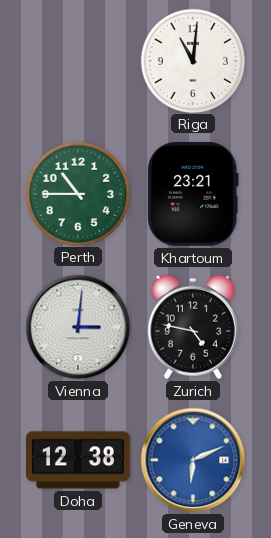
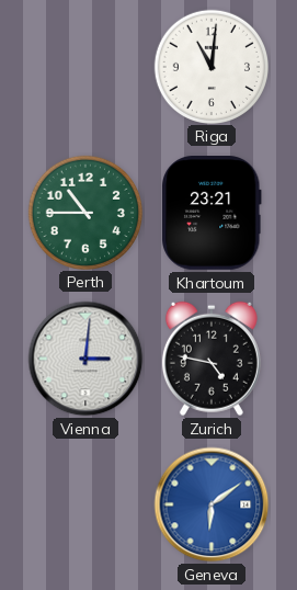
Doha: 12:38 -> none
Geneva: 6:11 -> 6:09
